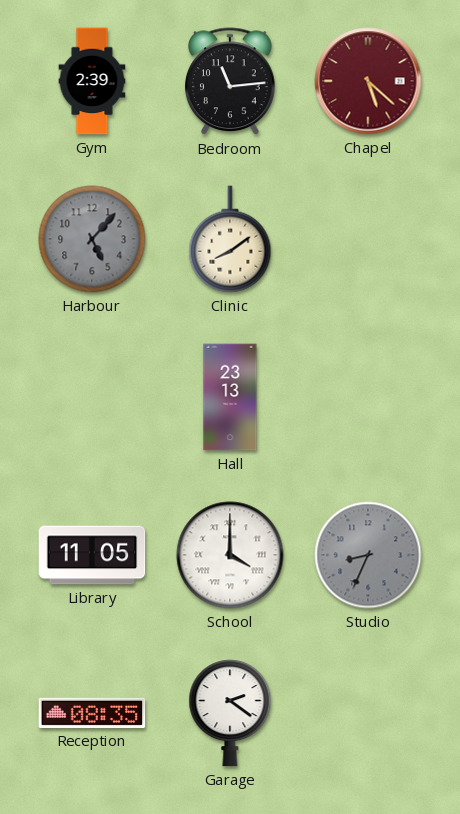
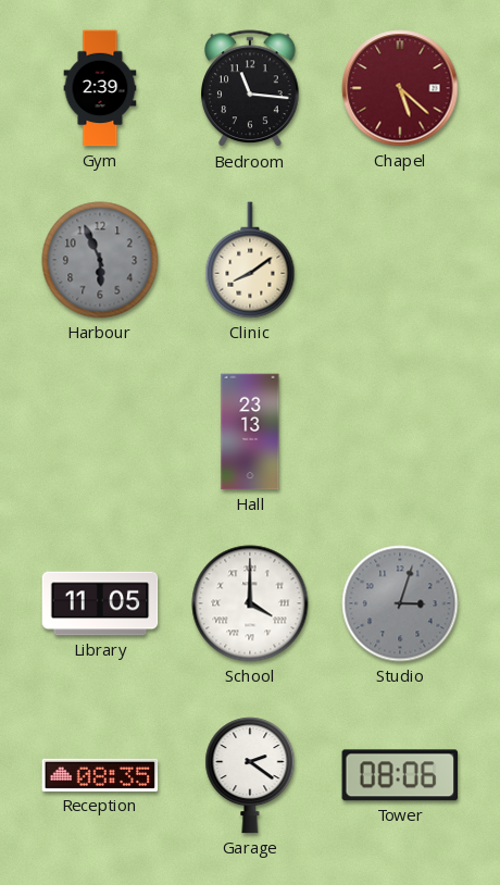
Bedroom: 11:14 -> 11:16
Harbour: 5:07 -> 5:56
Studio: 8:34 -> 3:03
Tower: none -> 08:06
